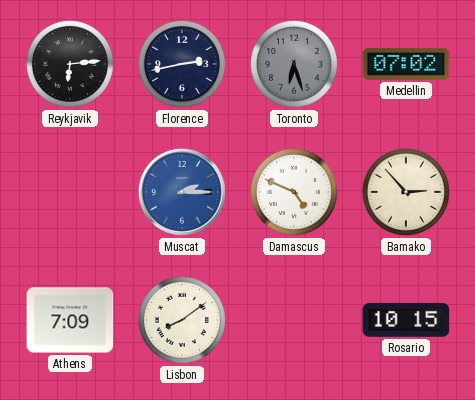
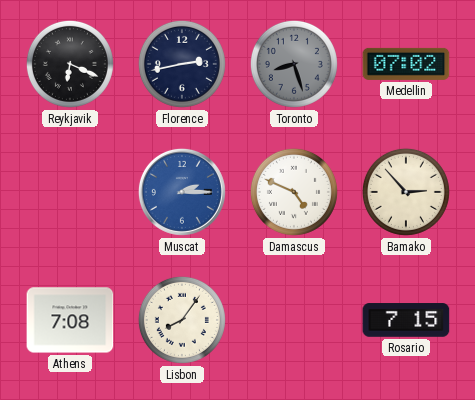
Reykjavik: 6:14 -> 6:19
Toronto: 6:27 -> 8:27
Athens: 7:09 -> 7:08
Lisbon: 8:09 -> 8:06
Rosario: 10:15 -> 7:15
